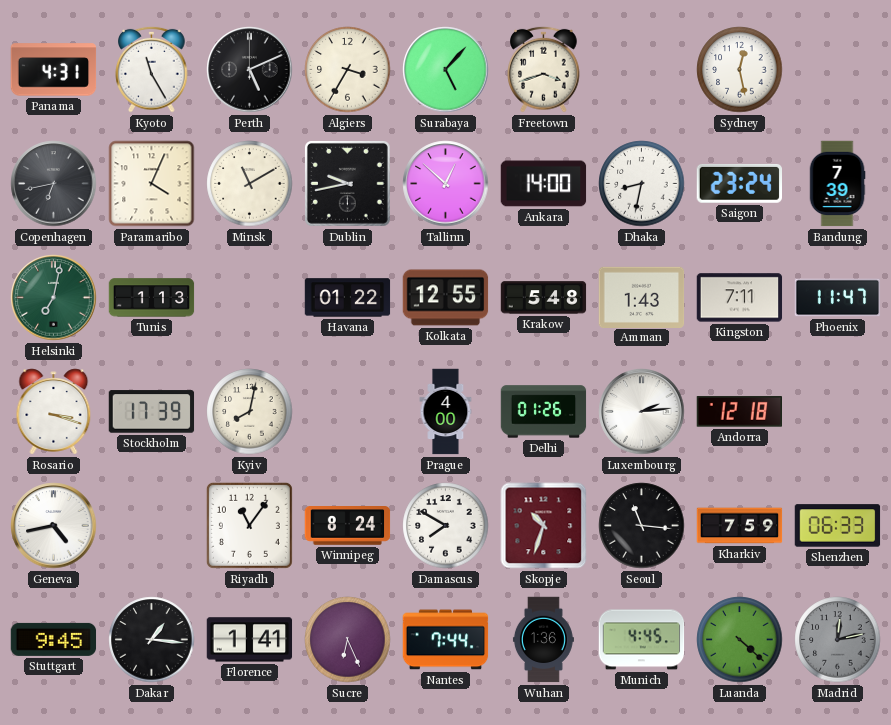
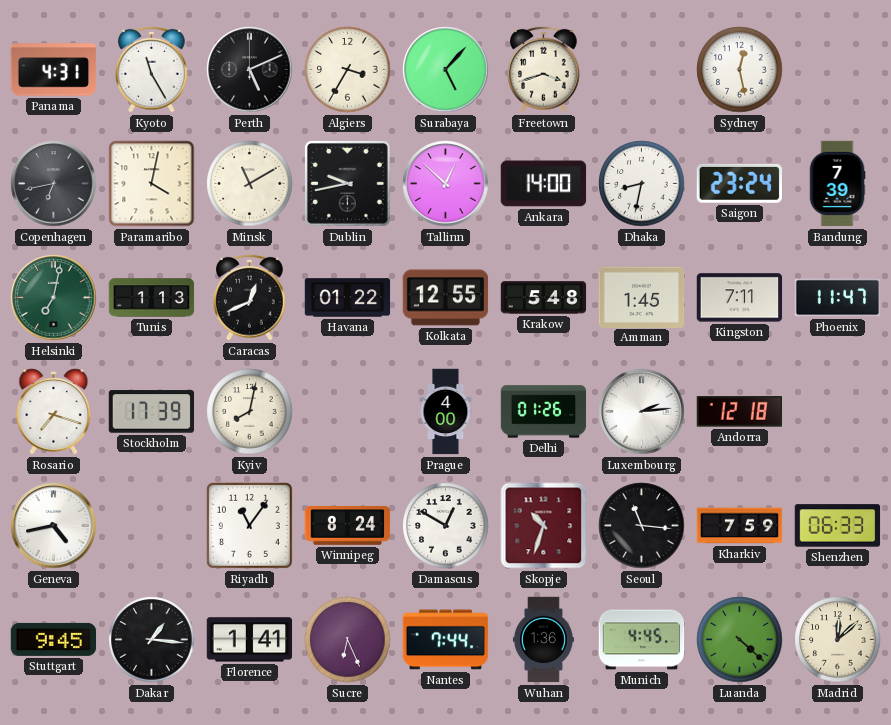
Paramaribo: 4:04 -> 4:02
Caracas: none -> 12:41
Amman: 1:43 -> 1:45
Rosario: 3:18 -> 7:18
Damascus: 7:50 -> 12:50
Madrid: 12:13 -> 12:08
Madrid dial: grey -> cream
